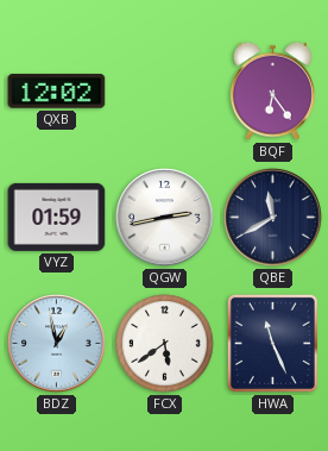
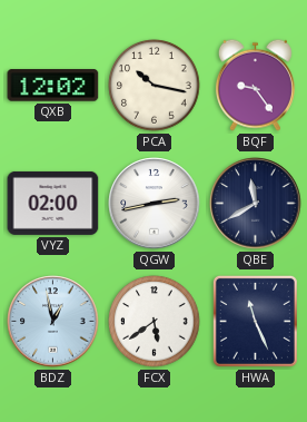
PCA: none -> 10:17
BQF: 6:24 -> 9:24
VYZ: 01:59 -> 02:00
